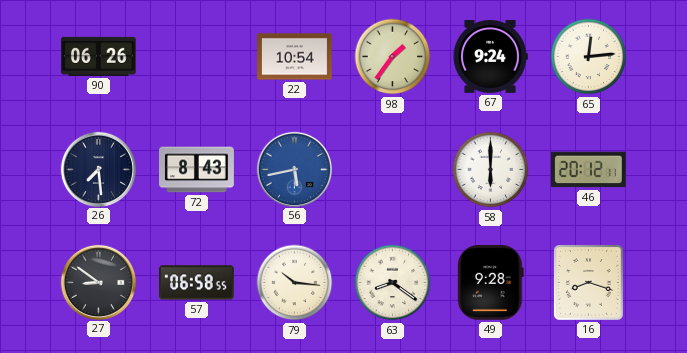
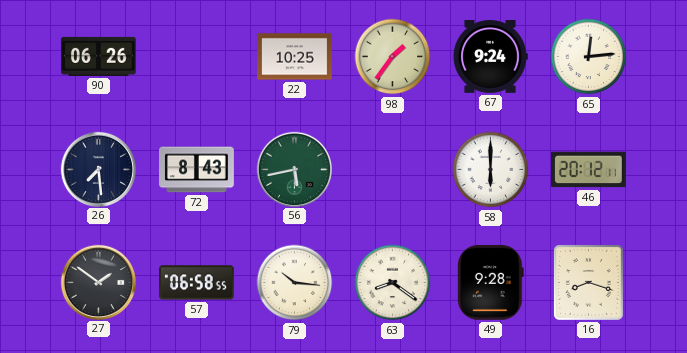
22: 10:54 -> 10:25
56 dial: blue -> green
27: 8:51 -> 1:51
